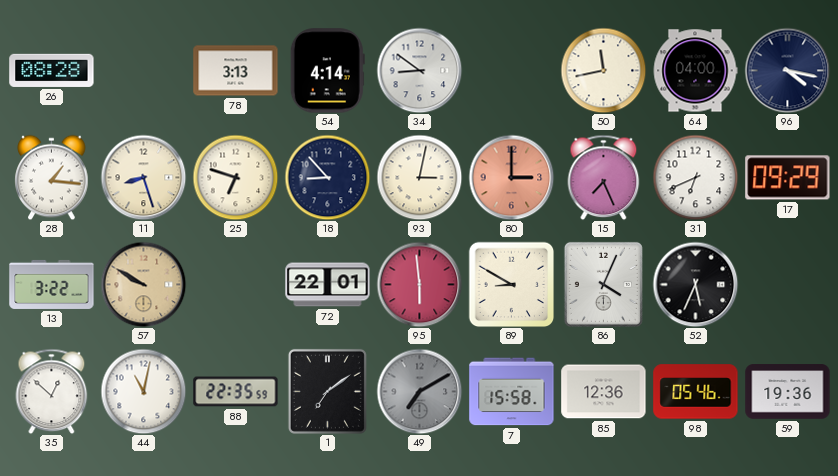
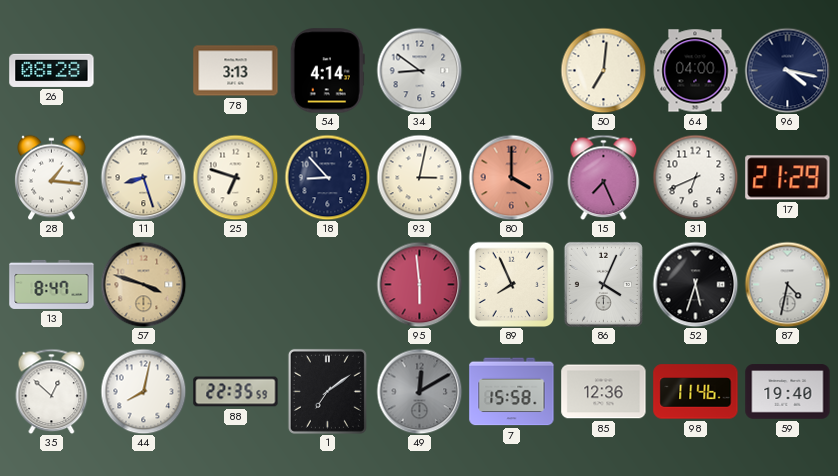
50: 11:43 -> 7:01
80: 3:00 -> 4:00
17: 09:29 -> 21:29
13: 3:22 -> 8:47
57: 9:50 -> 3:48
72: 22:01 -> none
89: 8:50 -> 7:56
52: 5:34 -> 5:33
87: none -> 4:32
44: 11:02 -> 8:02
49: 7:10 -> 12:10
98: 05:46 -> 11:46
59: 19:36 -> 19:40
